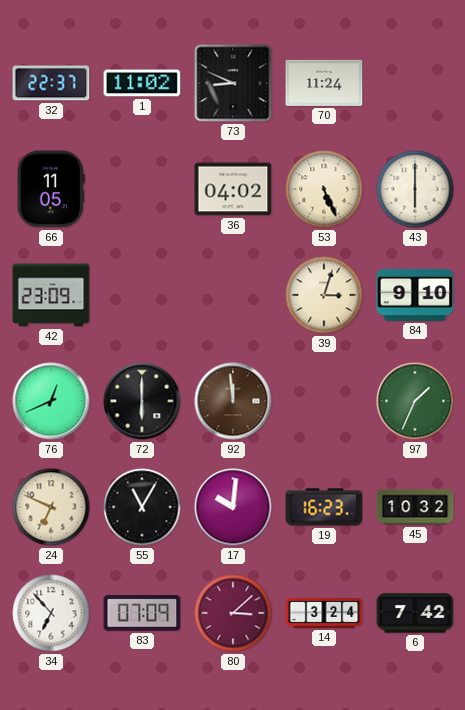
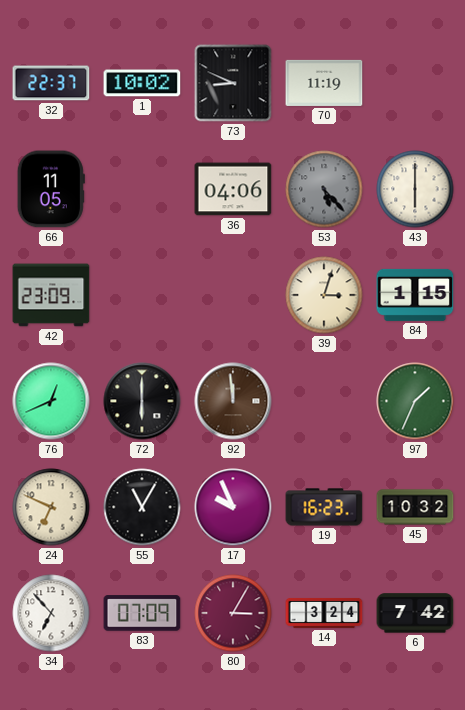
1: 11:02 -> 10:02
70: 11:24 -> 11:19
36: 04:02 -> 04:06
53: 5:26 -> 5:23
53 dial: cream -> grey
84: 9:10 -> 1:15
17: 10:01 -> 9:56
80: 3:08 -> 3:05
